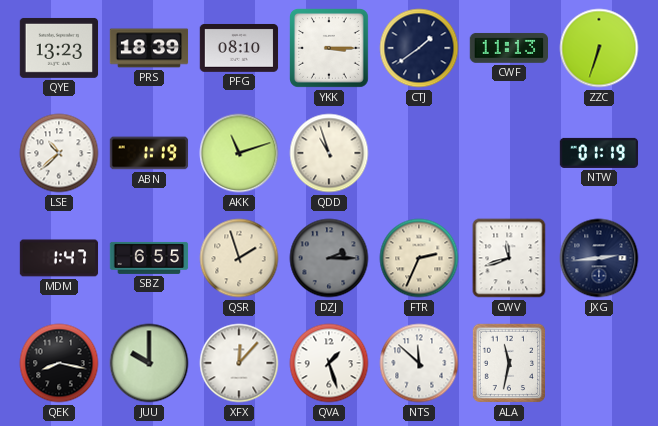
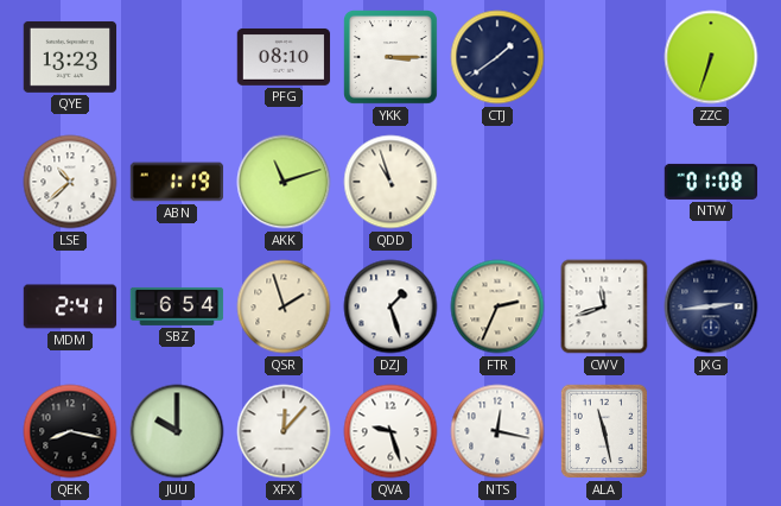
PRS: 18:39 -> none
CWF: 11:13 -> none
NTW: 01:19 -> 01:08
MDM: 1:47 -> 2:41
SBZ: 6:55 -> 6:54
DZJ: 2:15 -> 1:27
DZJ dial: grey -> white
QVA: 1:27 -> 9:27
NTS: 11:52 -> 12:17
ALA: 11:32 -> 11:28
